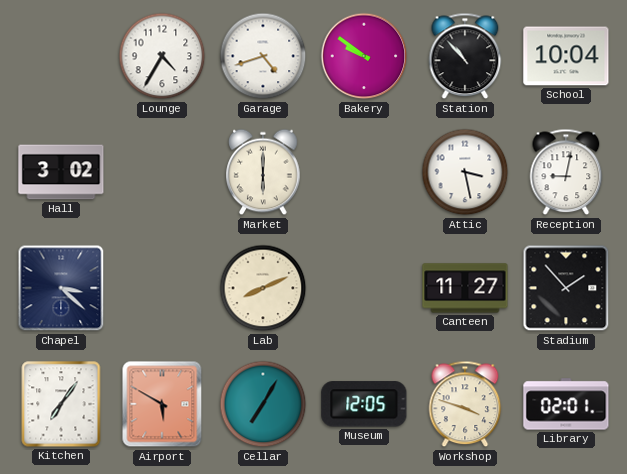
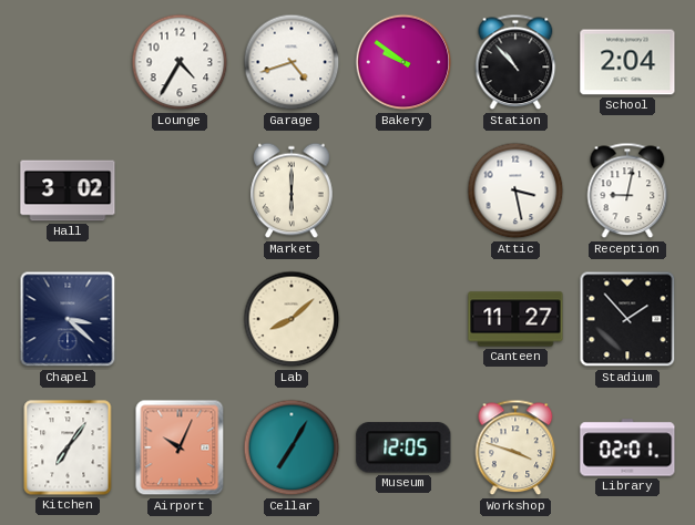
School: 10:04 -> 2:04
Lab: 8:11 -> 8:08
Airport: 5:50 -> 10:04
